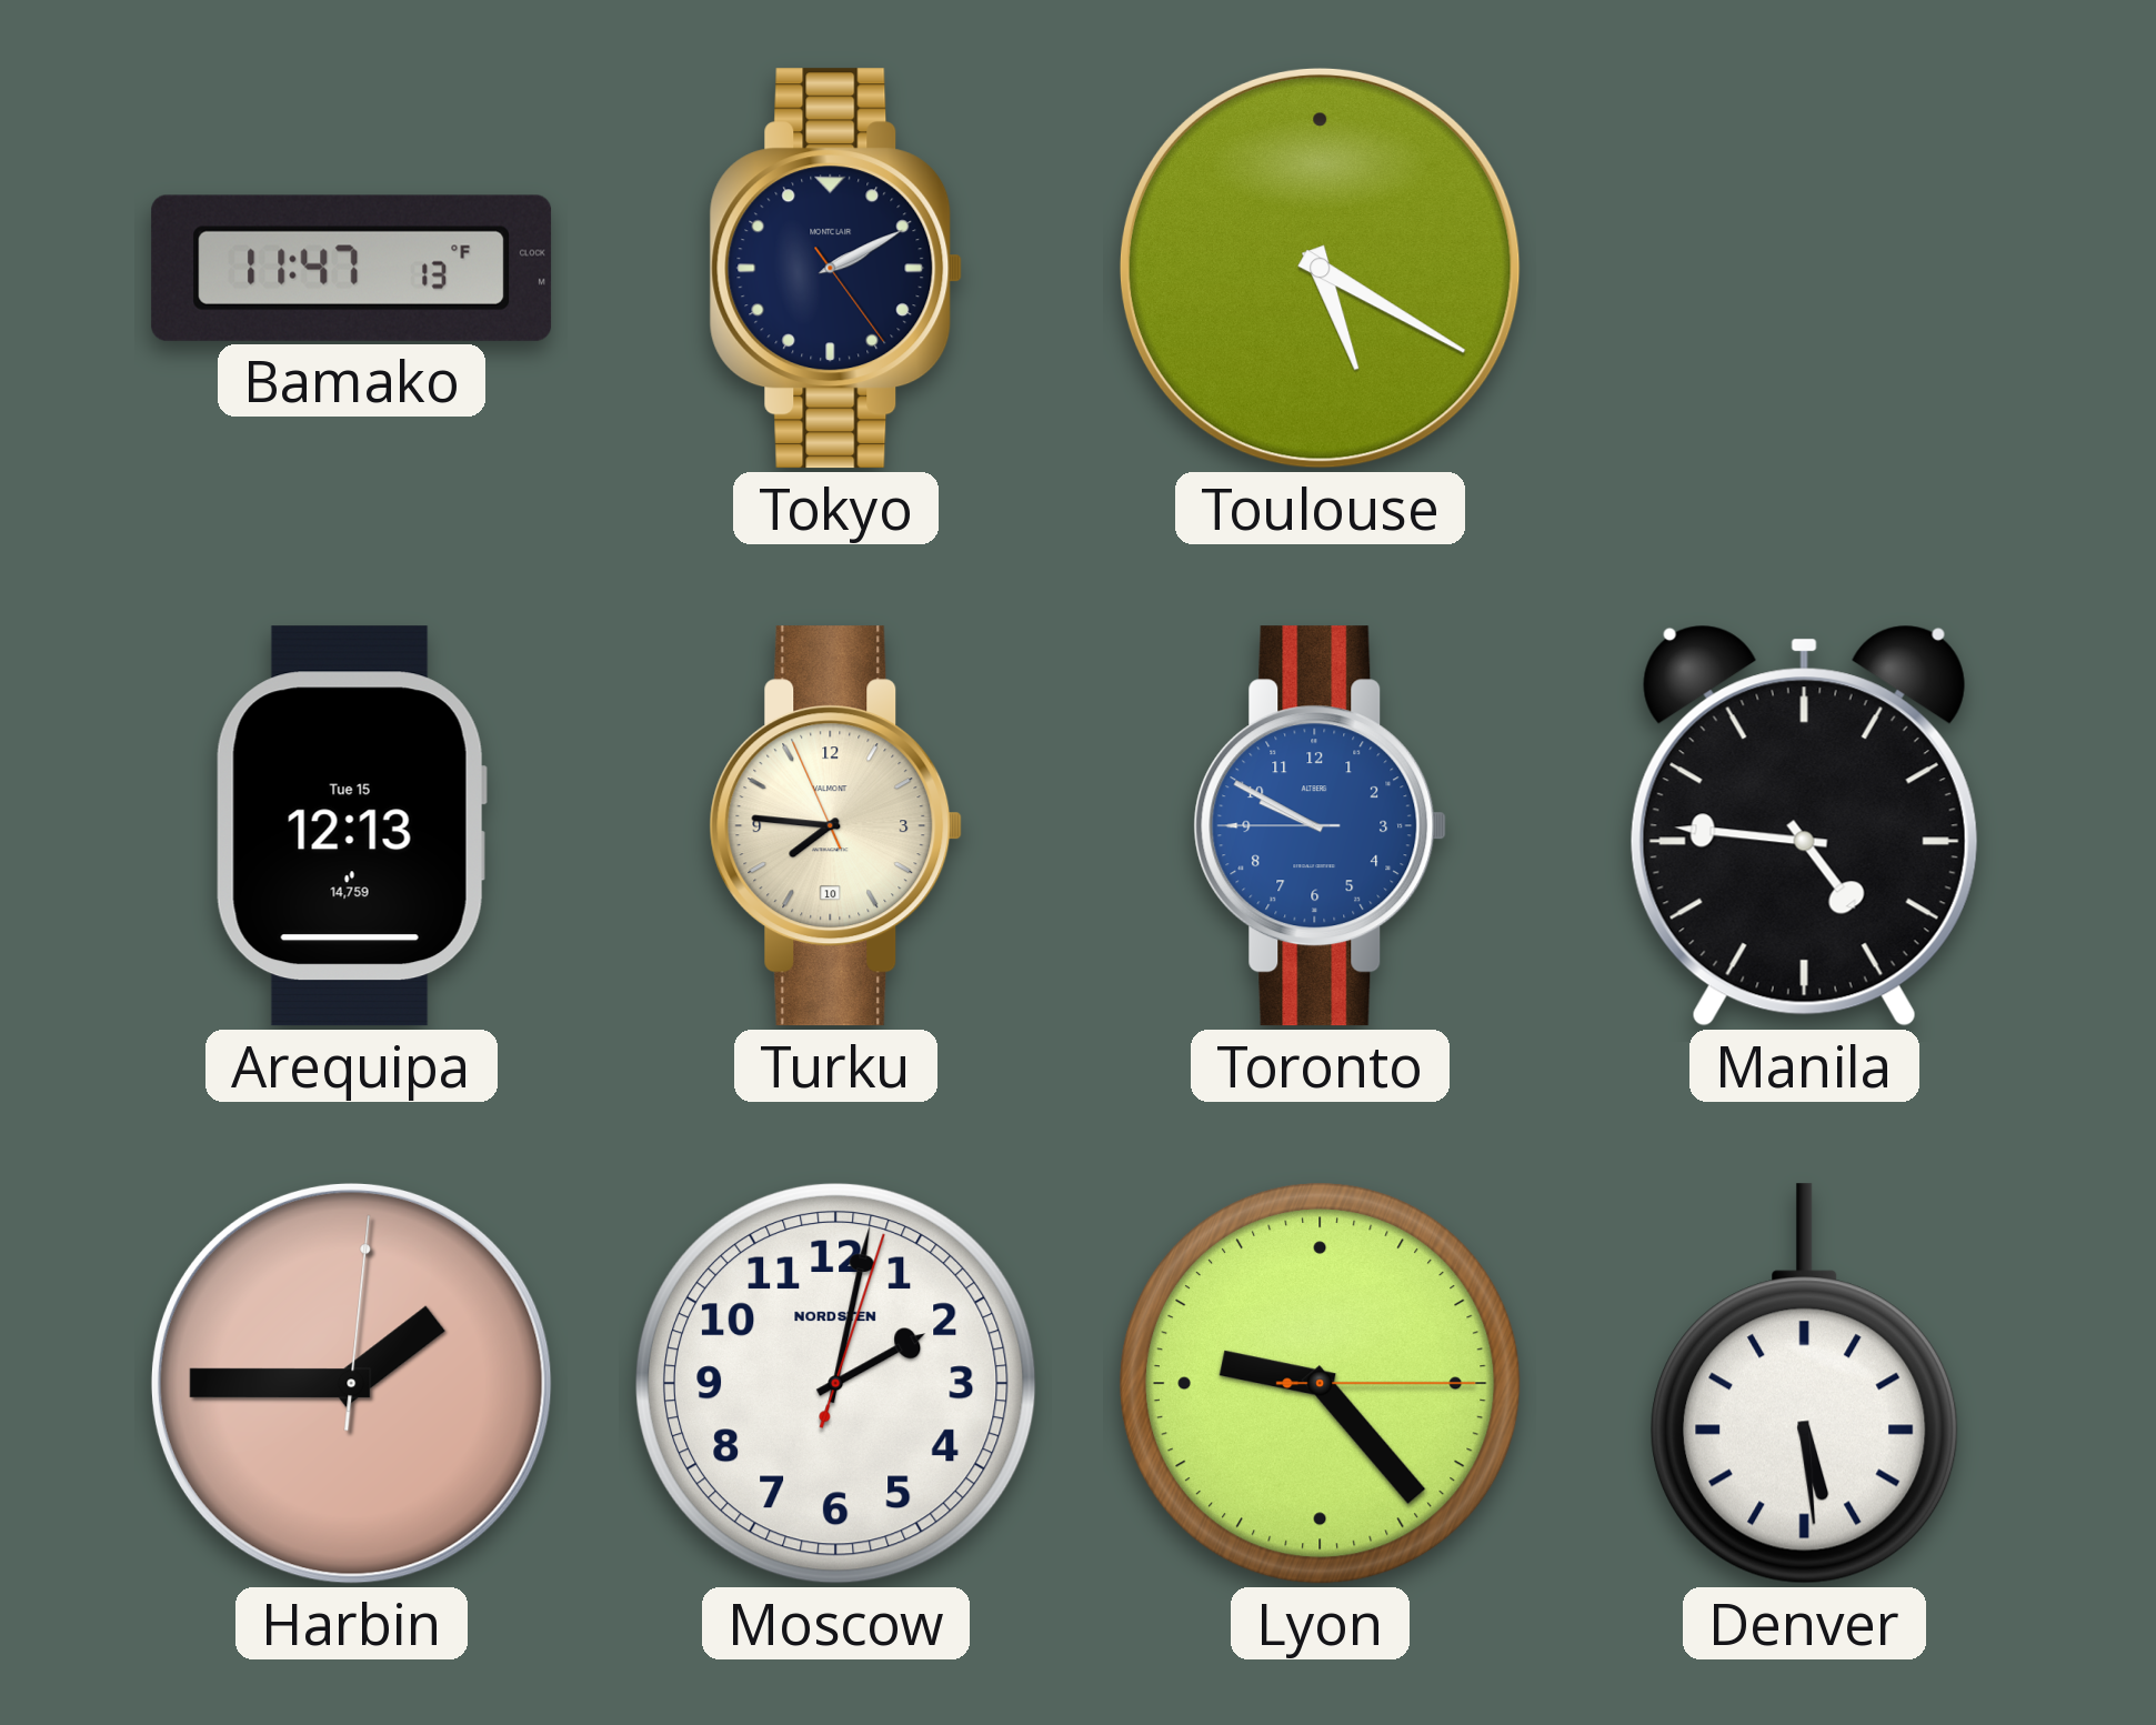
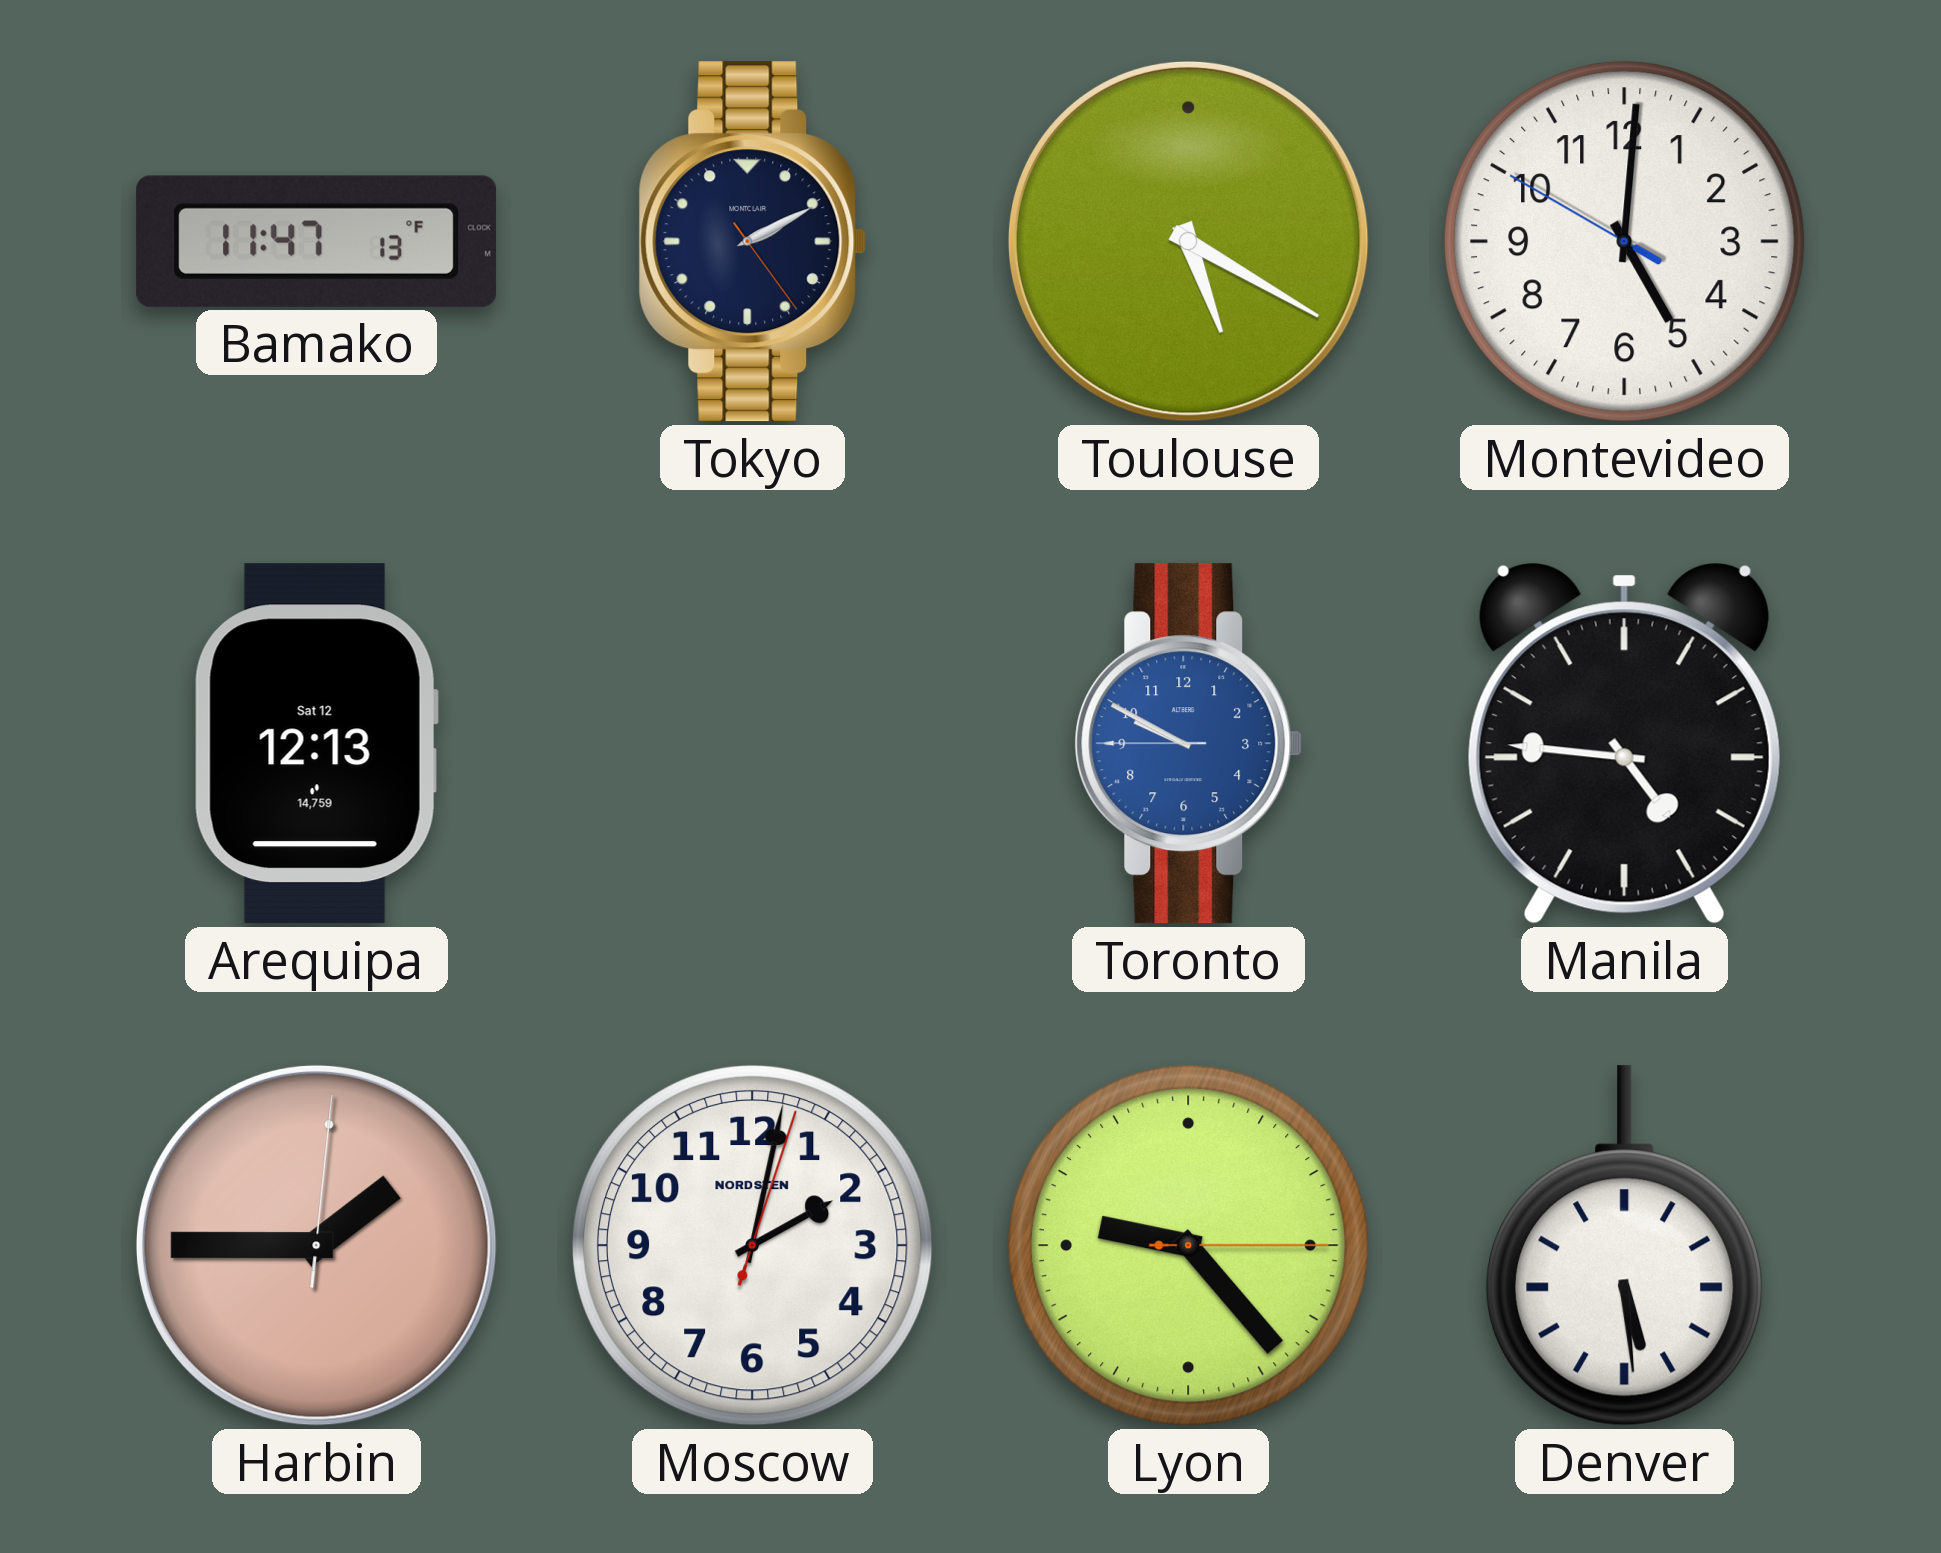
Montevideo: none -> 5:00
Arequipa date: Tue 15 -> Sat 12
Turku: 7:45 -> none
